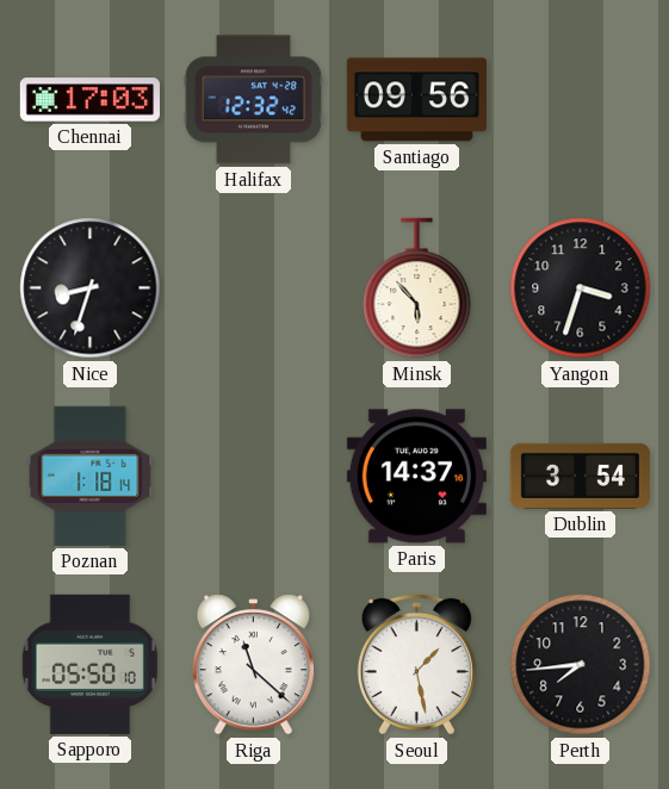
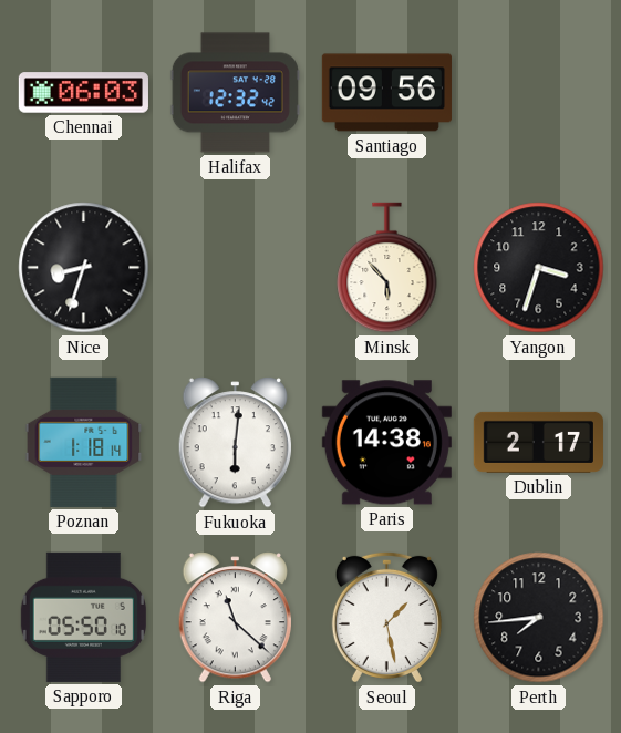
Chennai: 17:03 -> 06:03
Fukuoka: none -> 6:01
Paris: 14:37 -> 14:38
Dublin: 3:54 -> 2:17
